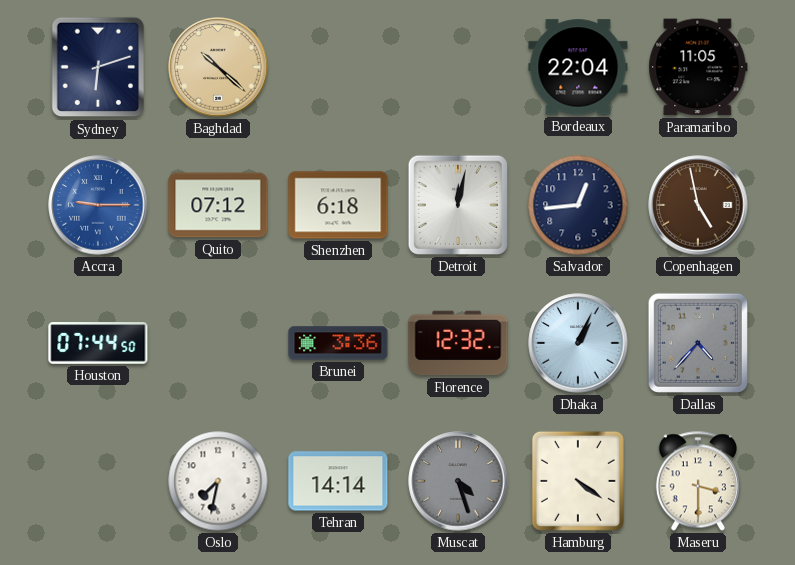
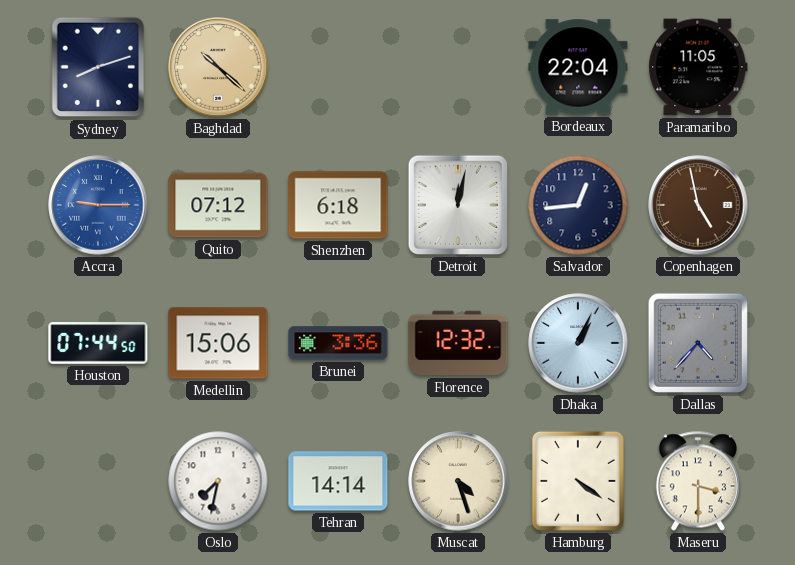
Sydney: 6:12 -> 8:12
Medellin: none -> 15:06
Muscat dial: grey -> cream
